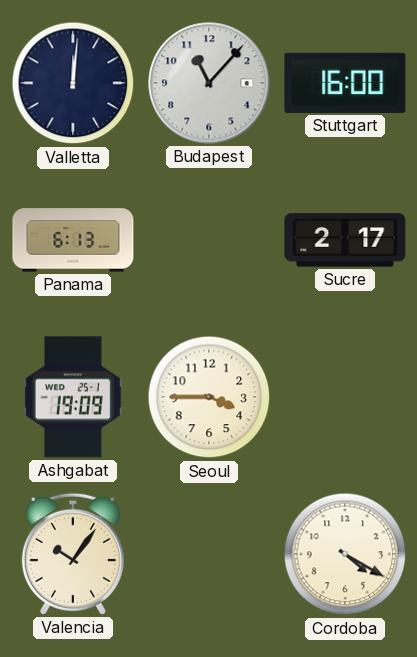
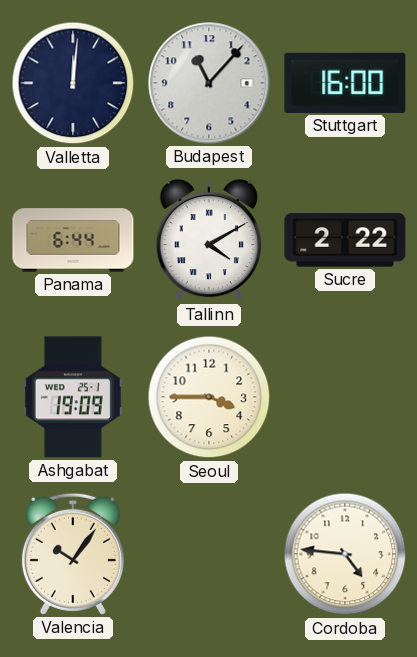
Panama: 6:13 -> 6:44
Tallinn: none -> 4:10
Sucre: 2:17 -> 2:22
Cordoba: 4:20 -> 4:46
